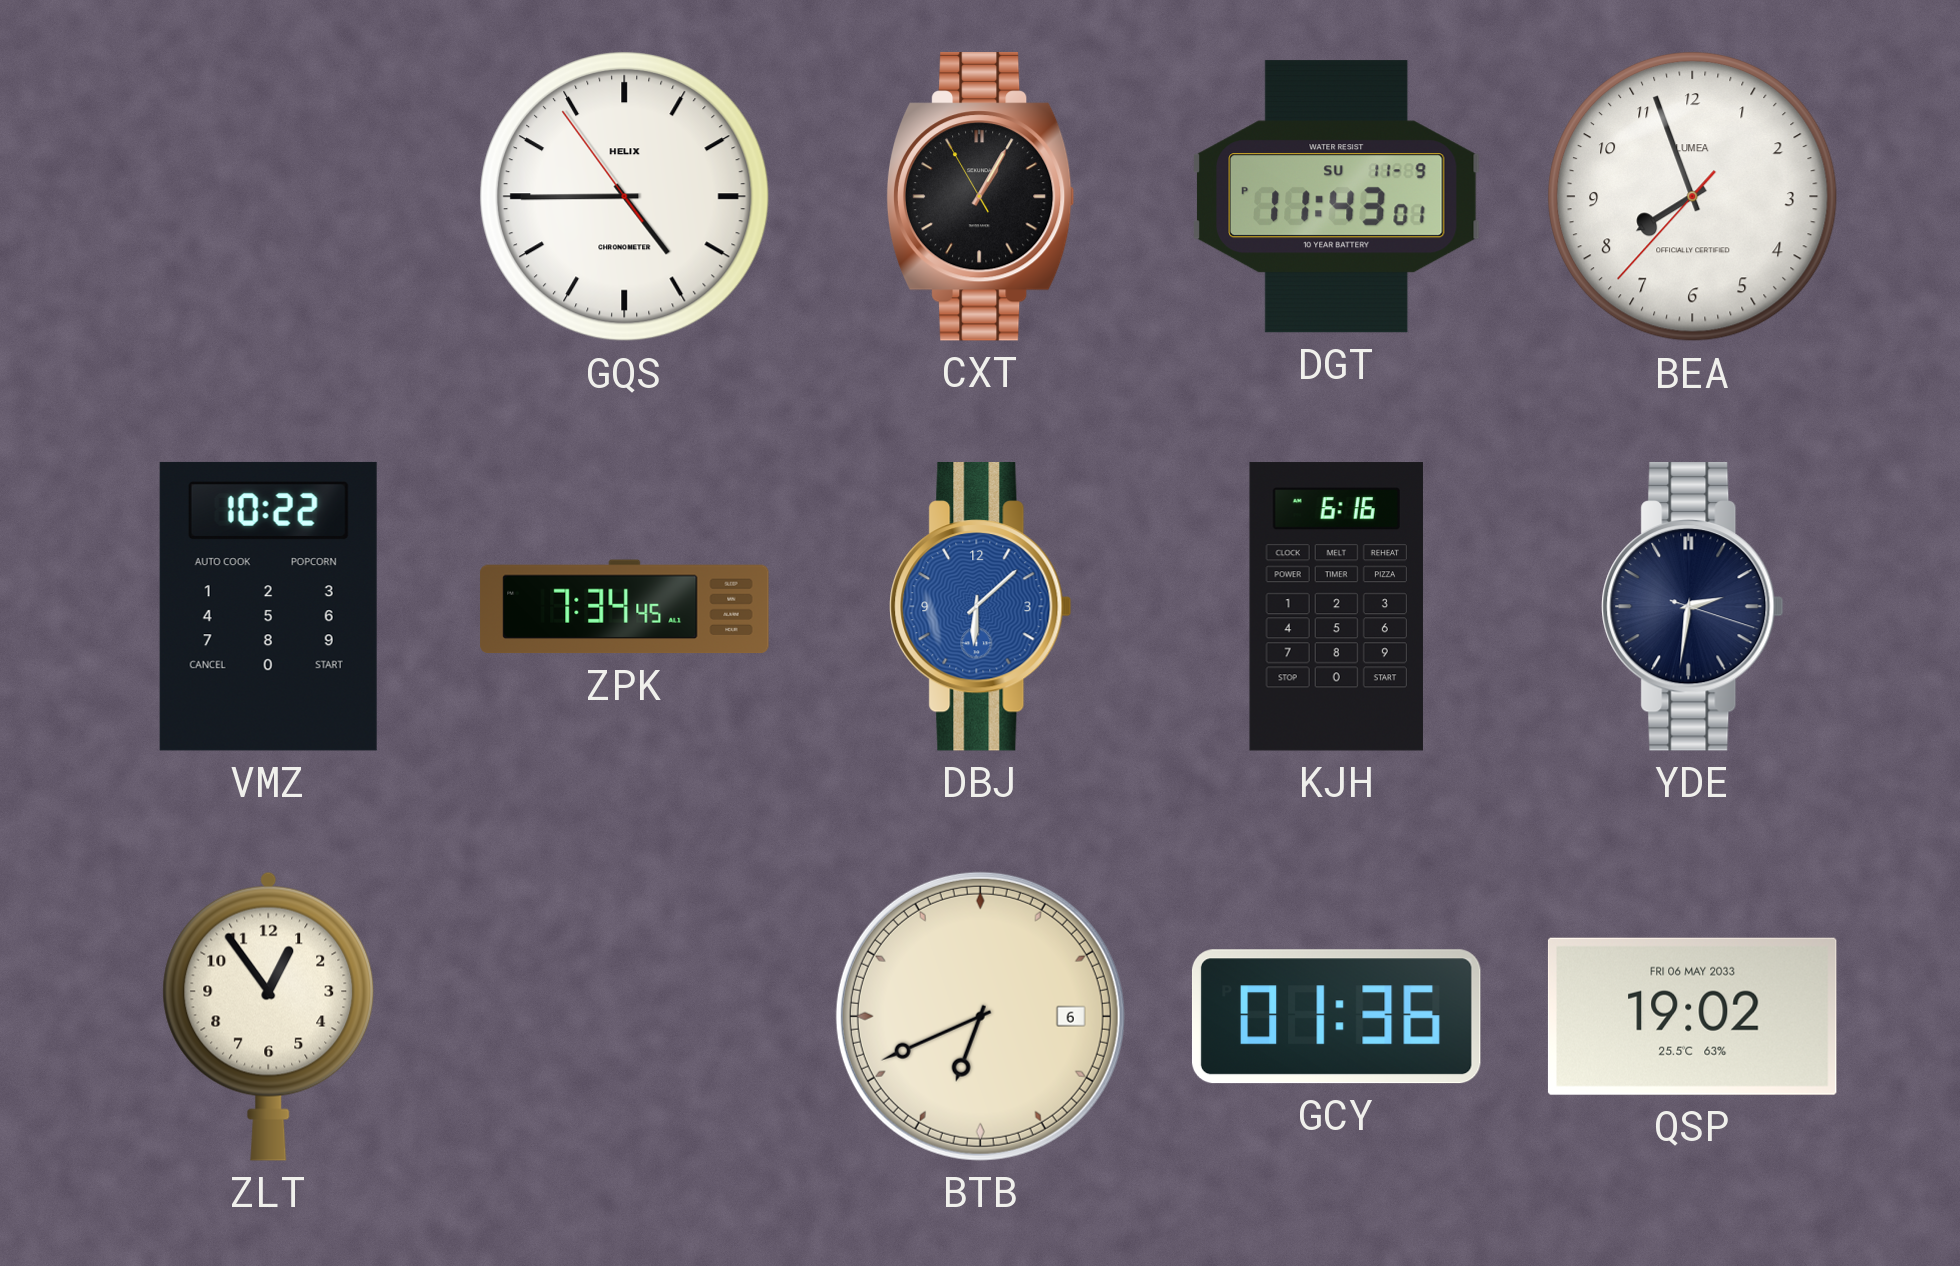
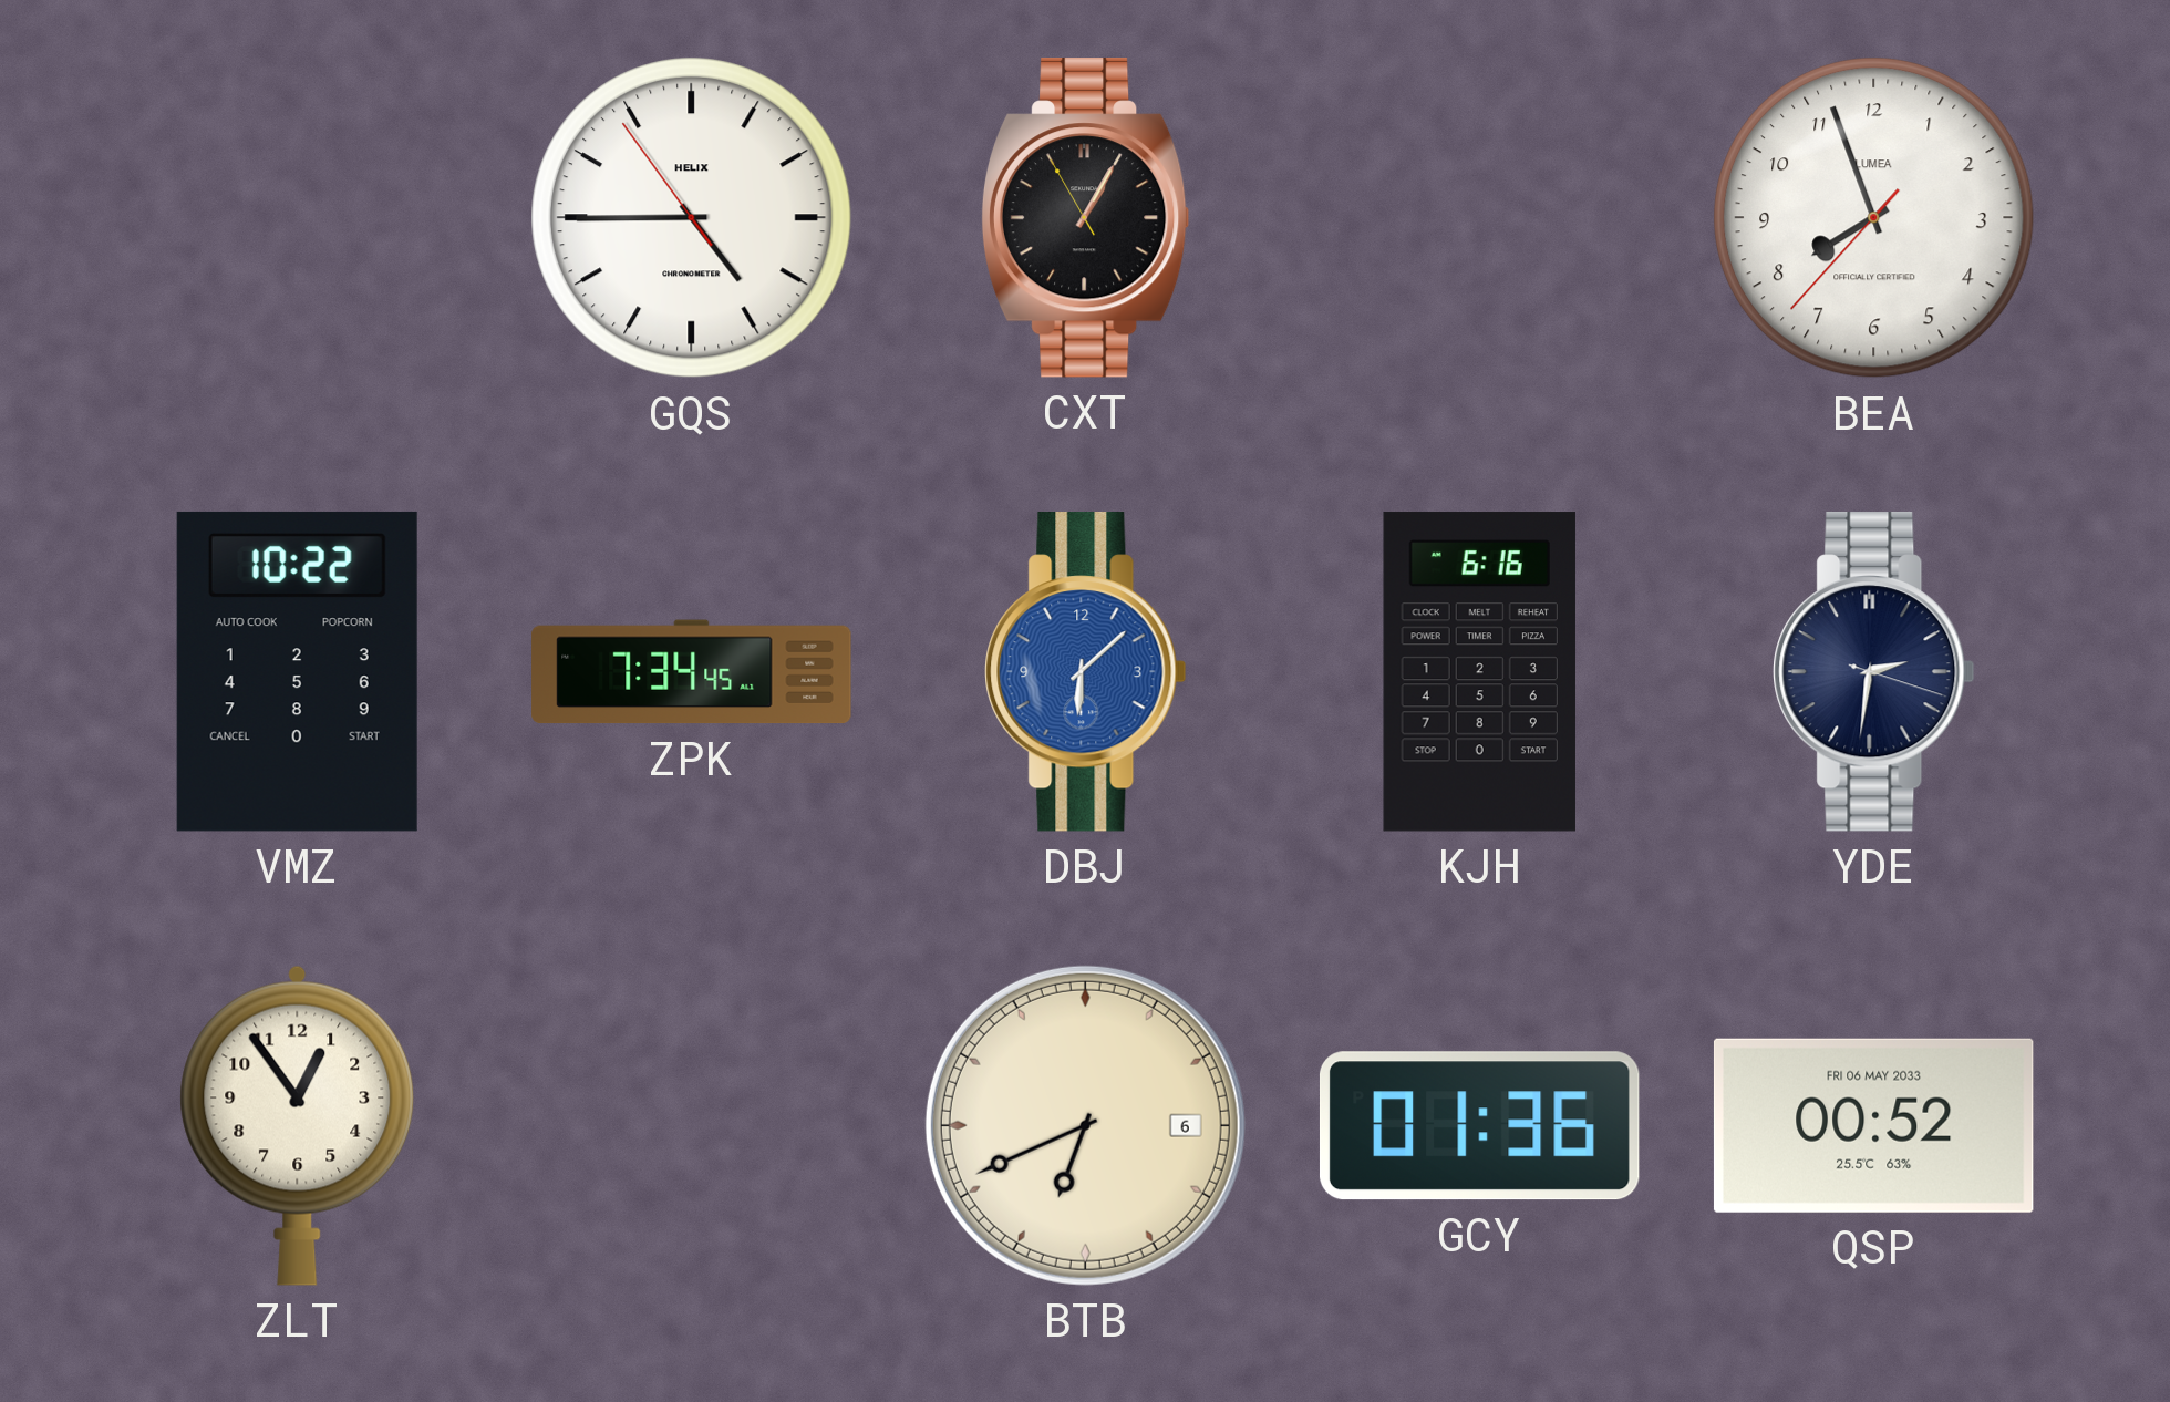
DGT: 11:43 -> none
QSP: 19:02 -> 00:52
